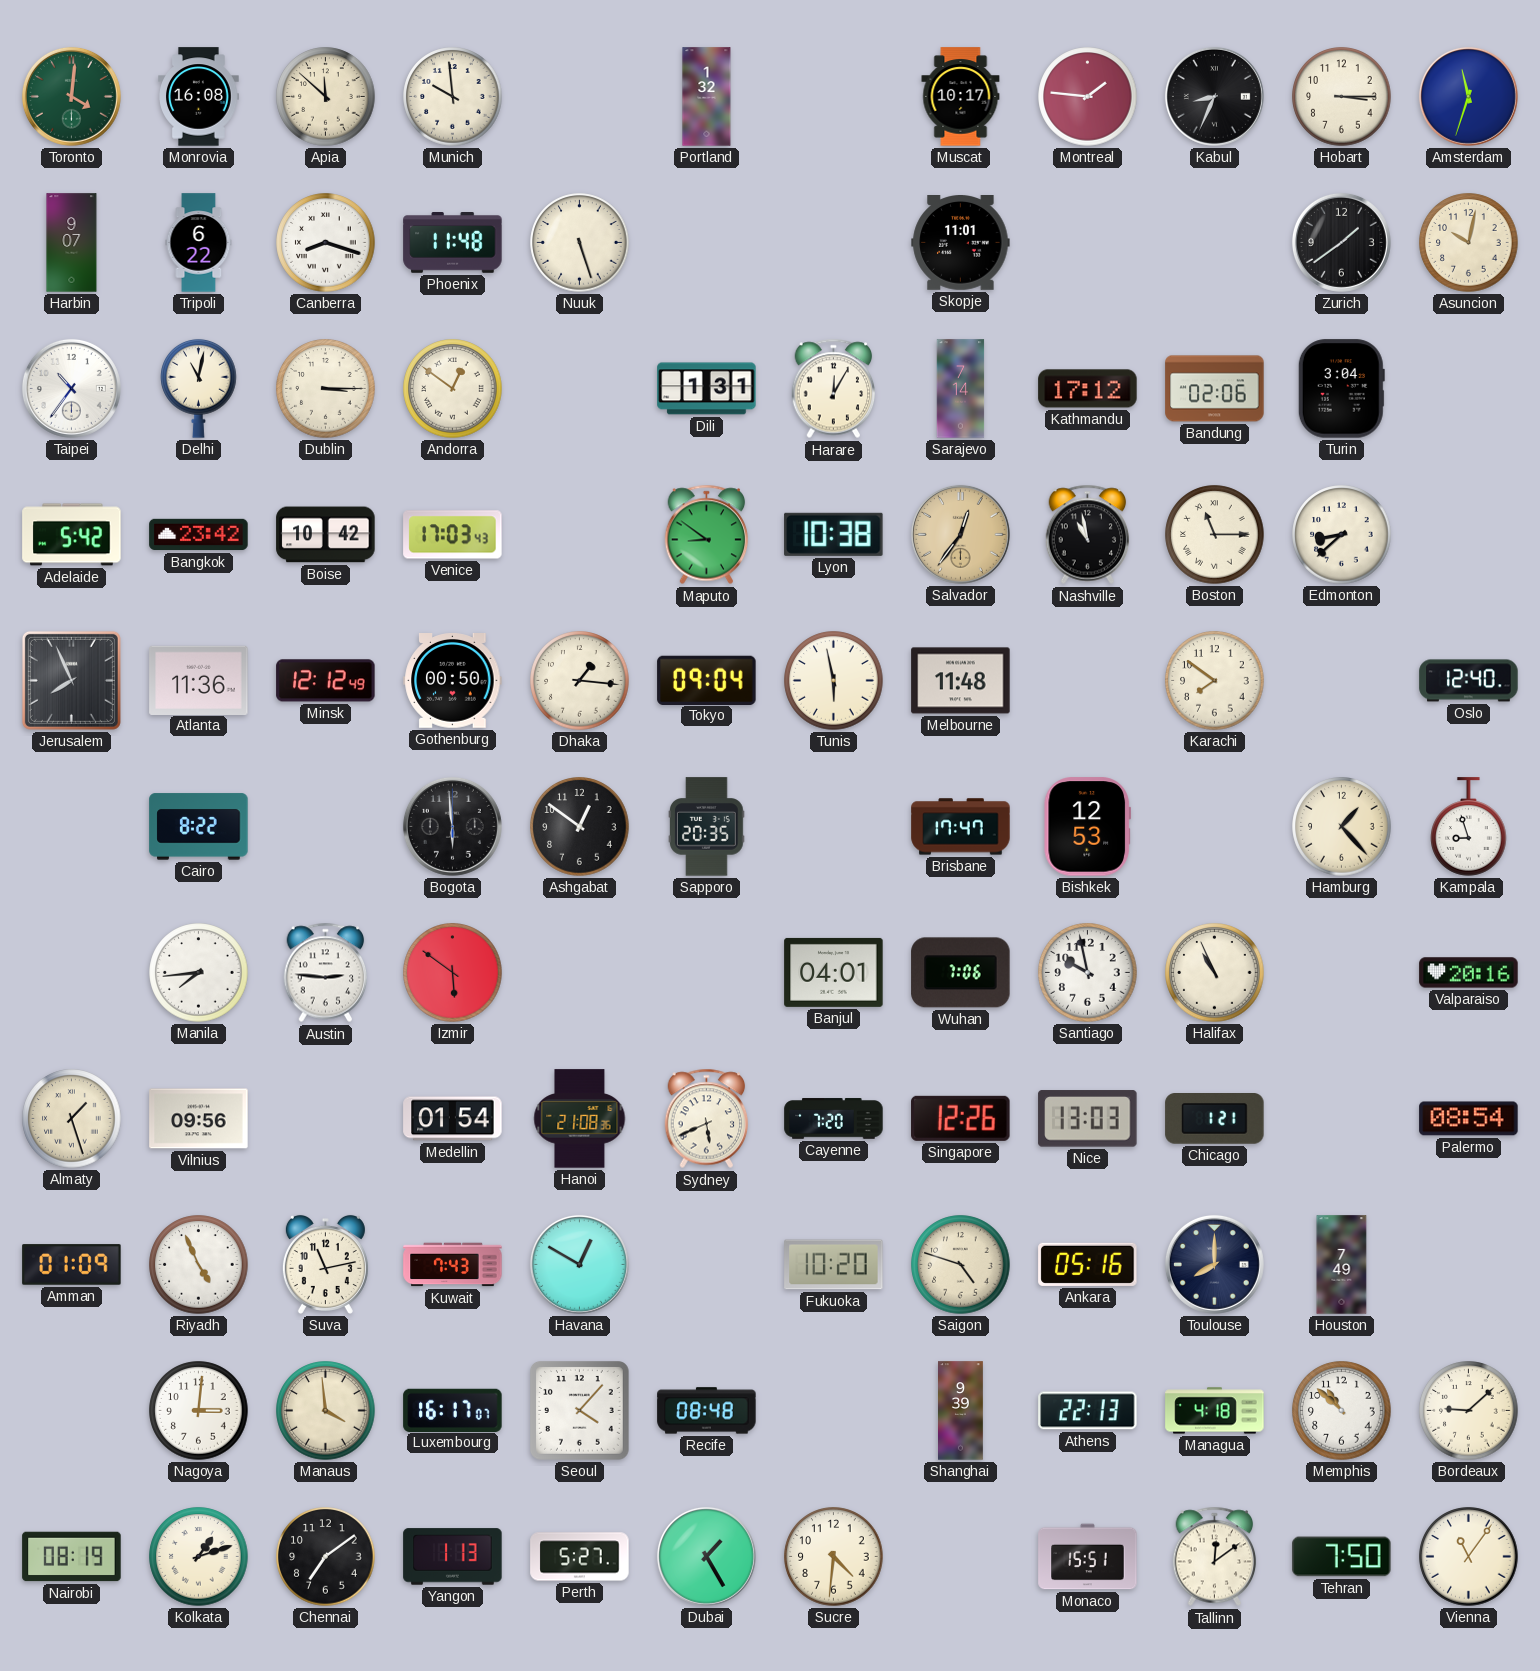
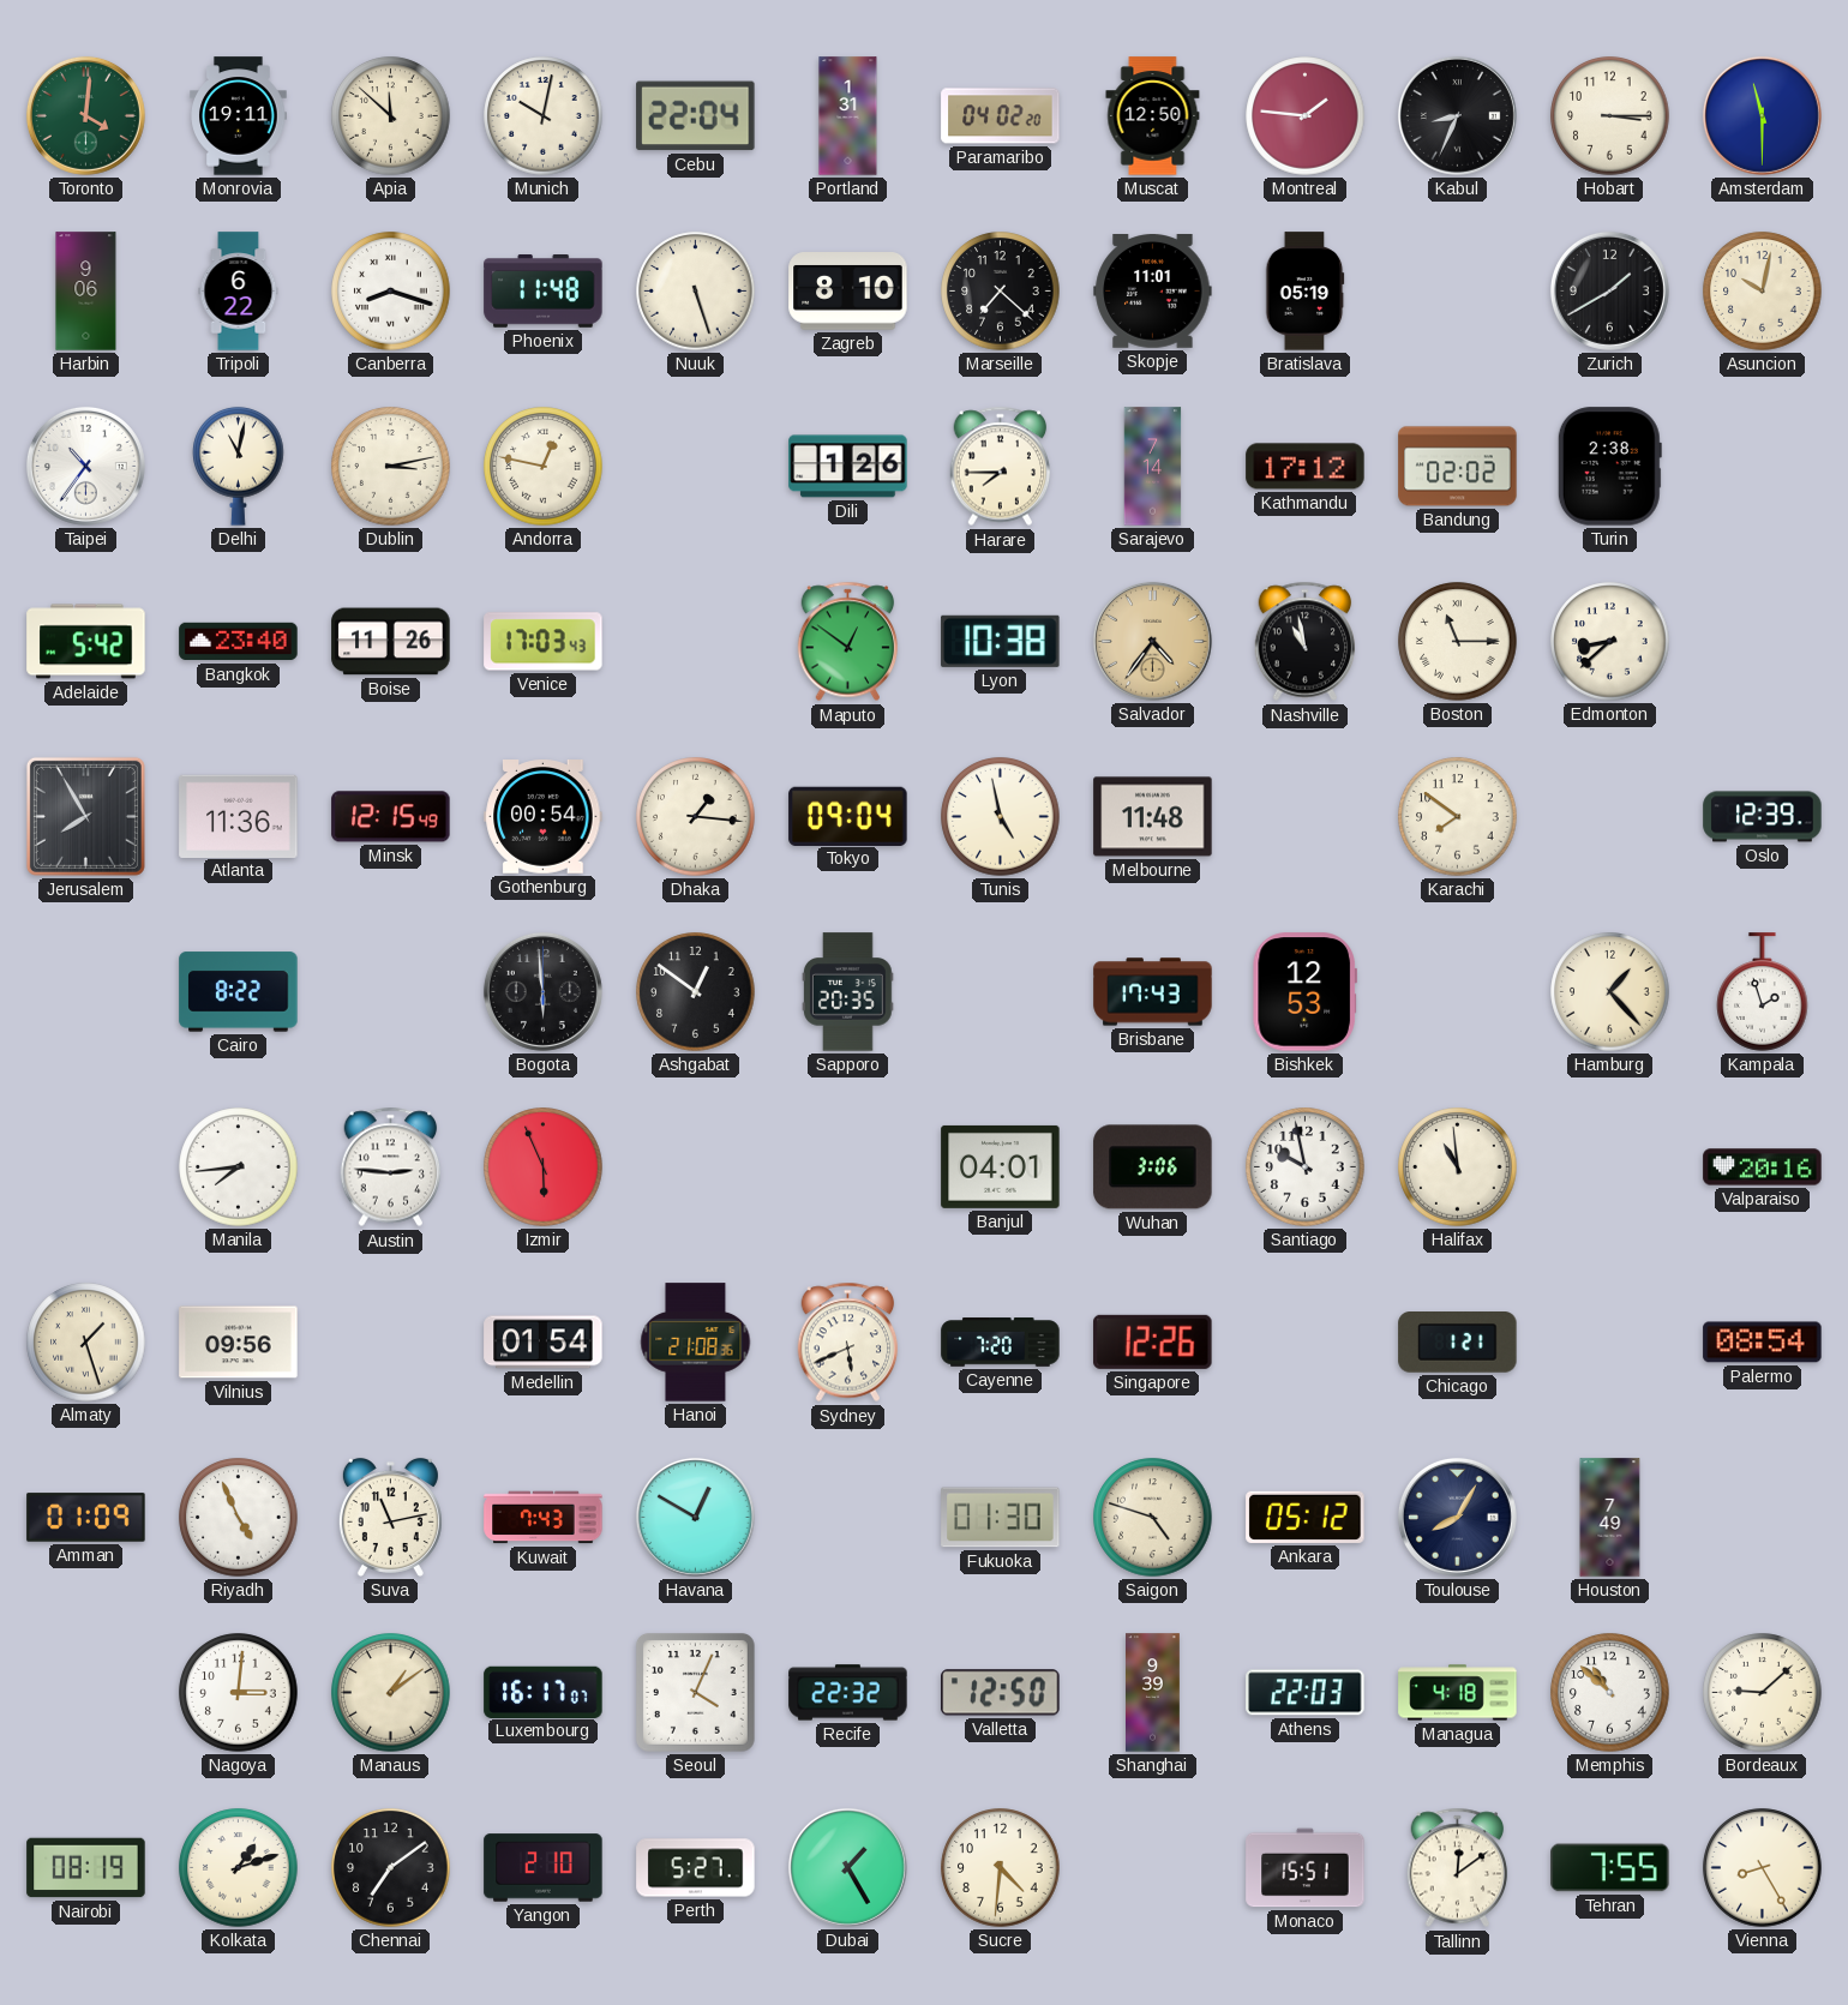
Monrovia: 16:08 -> 19:11
Munich: 9:59 -> 10:02
Cebu: none -> 22:04
Portland: 1:32 -> 1:31
Paramaribo: none -> 04:02
Muscat: 10:17 -> 12:50
Amsterdam: 11:33 -> 11:30
Harbin: 9:07 -> 9:06
Zagreb: none -> 8:10
Marseille: none -> 7:22
Bratislava: none -> 05:19
Zurich: 1:39 -> 1:40
Dublin: 3:15 -> 3:13
Andorra: 12:51 -> 12:47
Dili: 1:31 -> 1:26
Harare: 12:05 -> 7:45
Bandung: 02:06 -> 02:02
Turin: 3:04 -> 2:38
Bangkok: 23:42 -> 23:40
Boise: 10:42 -> 11:26
Maputo: 8:51 -> 12:51
Salvador: 12:36 -> 4:36
Jerusalem: 7:56 -> 7:55
Minsk: 12:12 -> 12:15
Gothenburg: 00:50 -> 00:54
Tunis: 5:58 -> 4:58
Oslo: 12:40 -> 12:39
Brisbane: 17:47 -> 17:43
Kampala: 8:57 -> 1:57
Izmir: 5:51 -> 5:56
Wuhan: 7:06 -> 3:06
Halifax: 10:56 -> 10:59
Nice: 13:03 -> none
Fukuoka: 10:20 -> 01:30
Ankara: 05:16 -> 05:12
Toulouse: 8:00 -> 8:05
Manaus: 3:59 -> 1:09
Seoul: 4:07 -> 4:04
Recife: 08:48 -> 22:32
Valletta: none -> 12:50
Athens: 22:13 -> 22:03
Yangon: 1:13 -> 2:10
Tehran: 7:50 -> 7:55
Vienna: 11:06 -> 8:25
